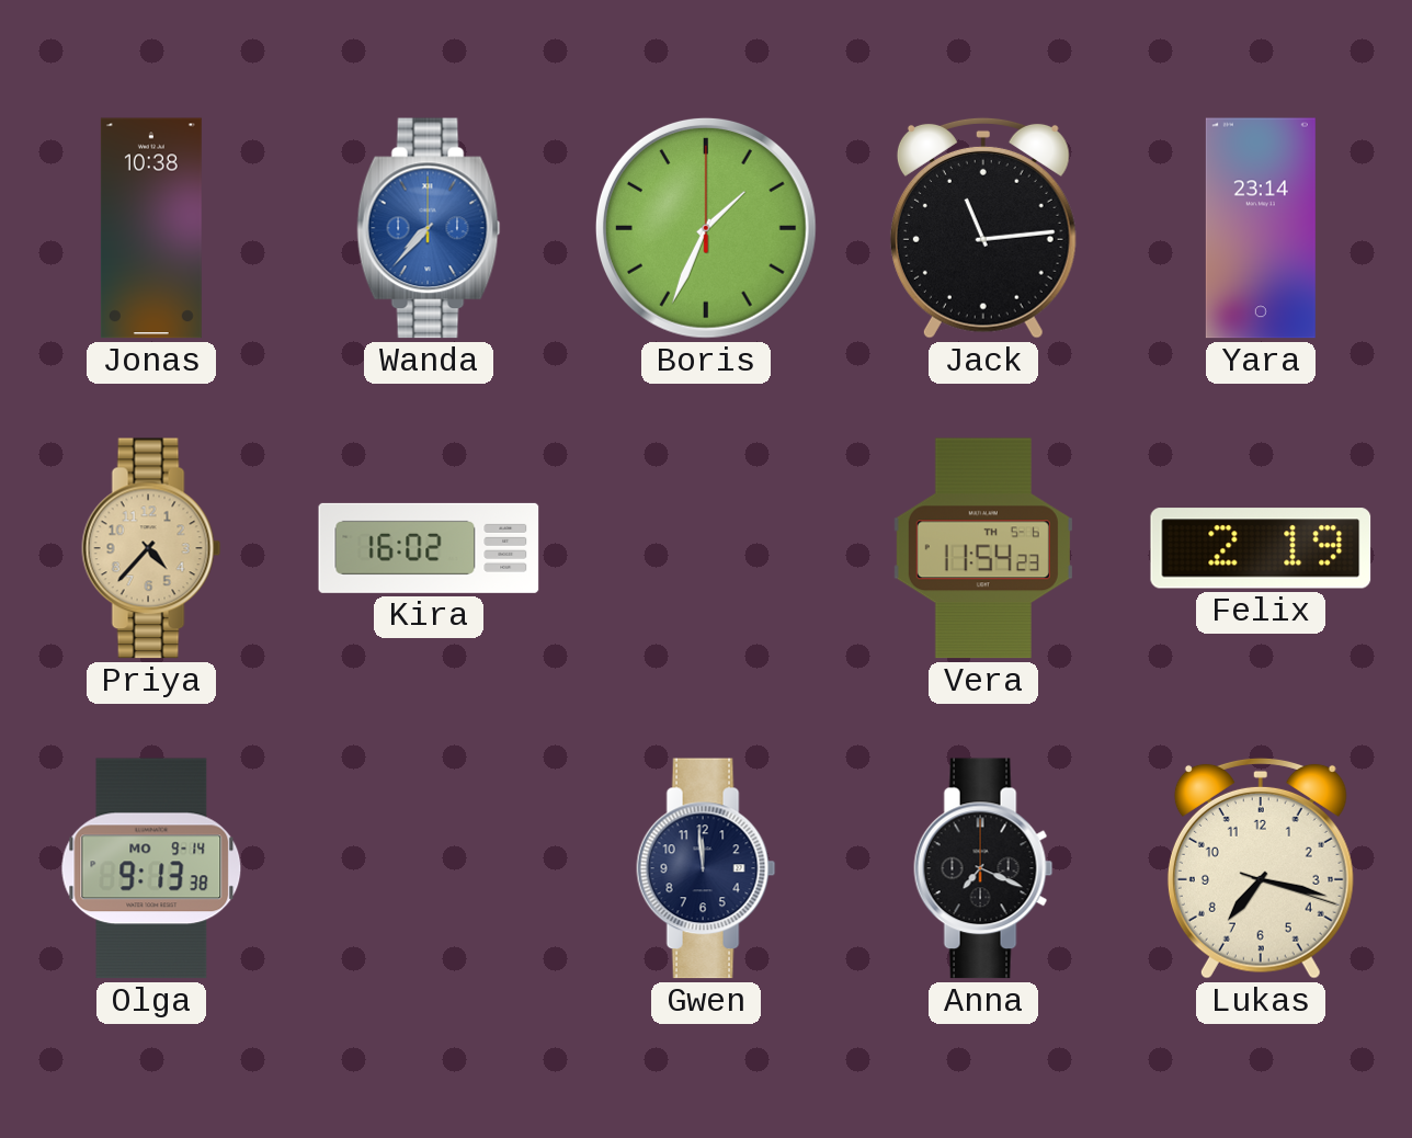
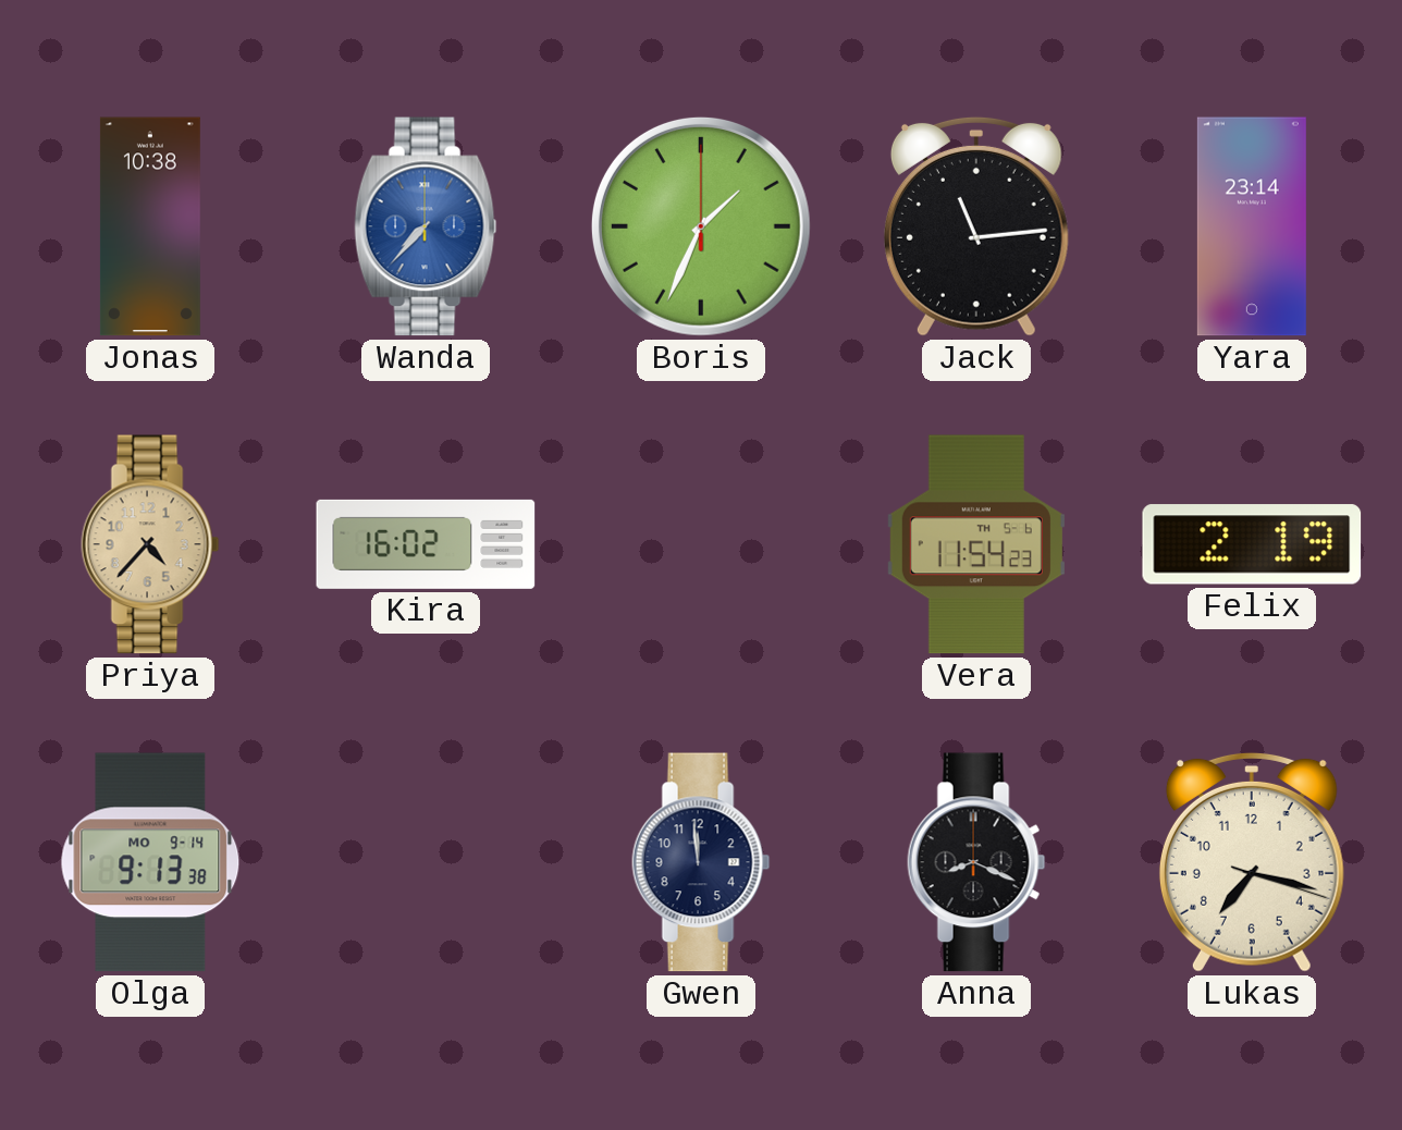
Anna: 7:19 -> 8:19
